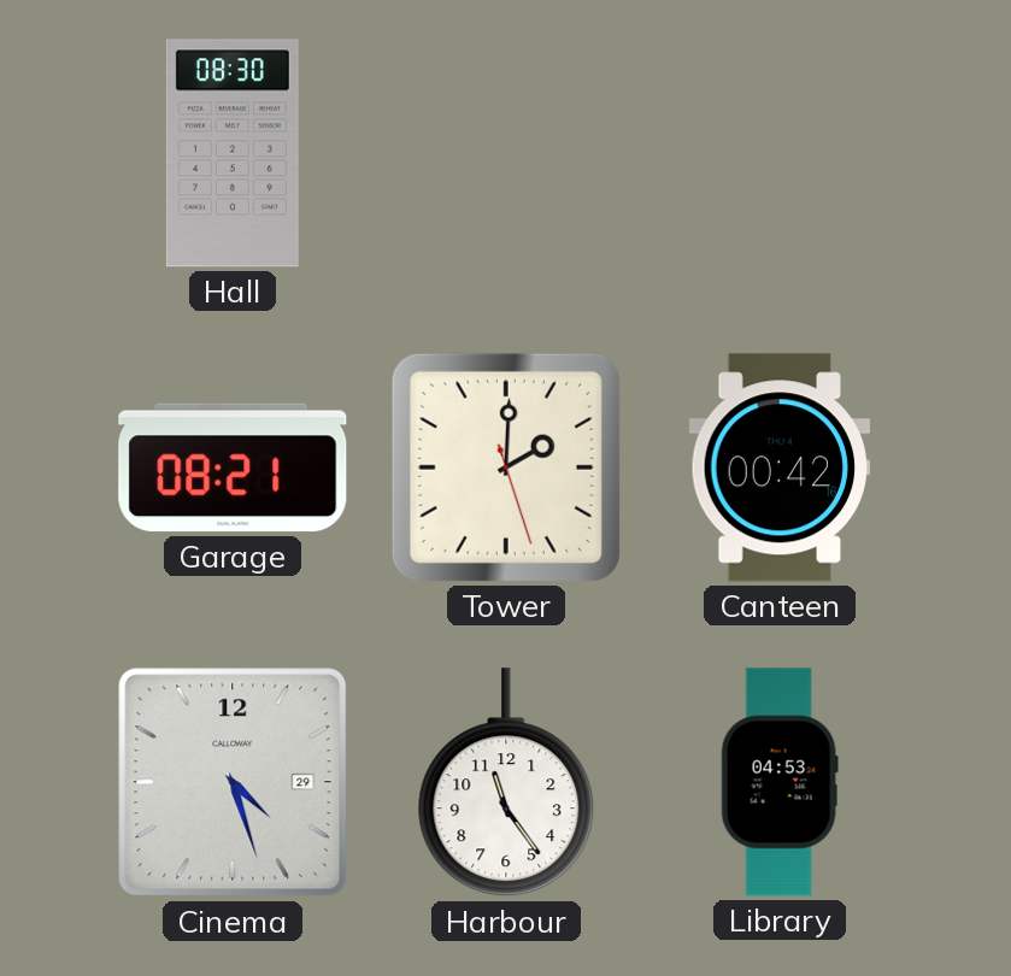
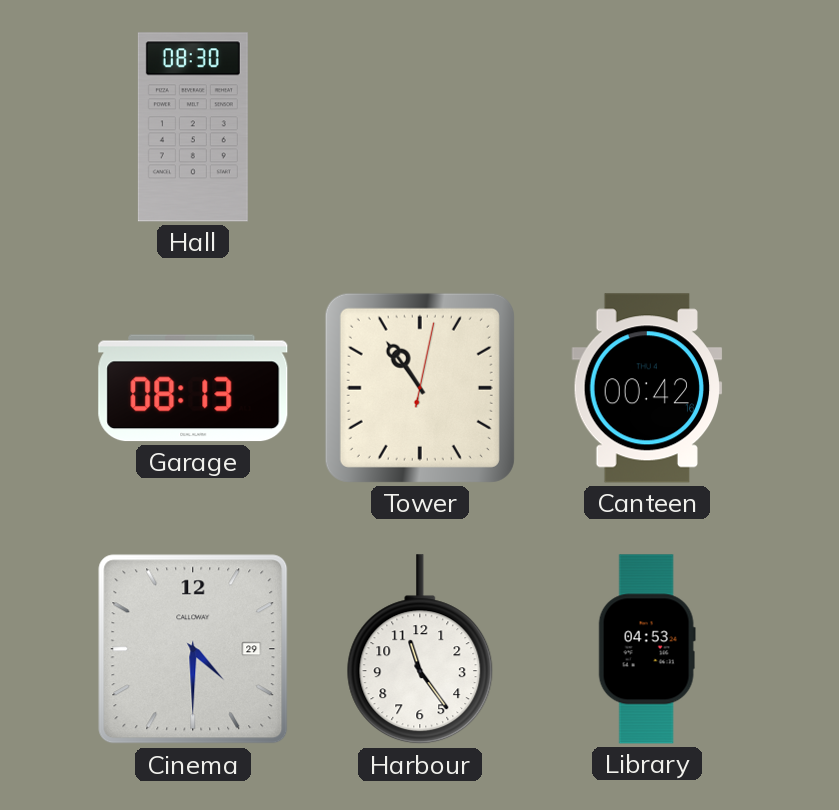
Garage: 08:21 -> 08:13
Tower: 2:00 -> 10:54
Cinema: 4:27 -> 4:30
